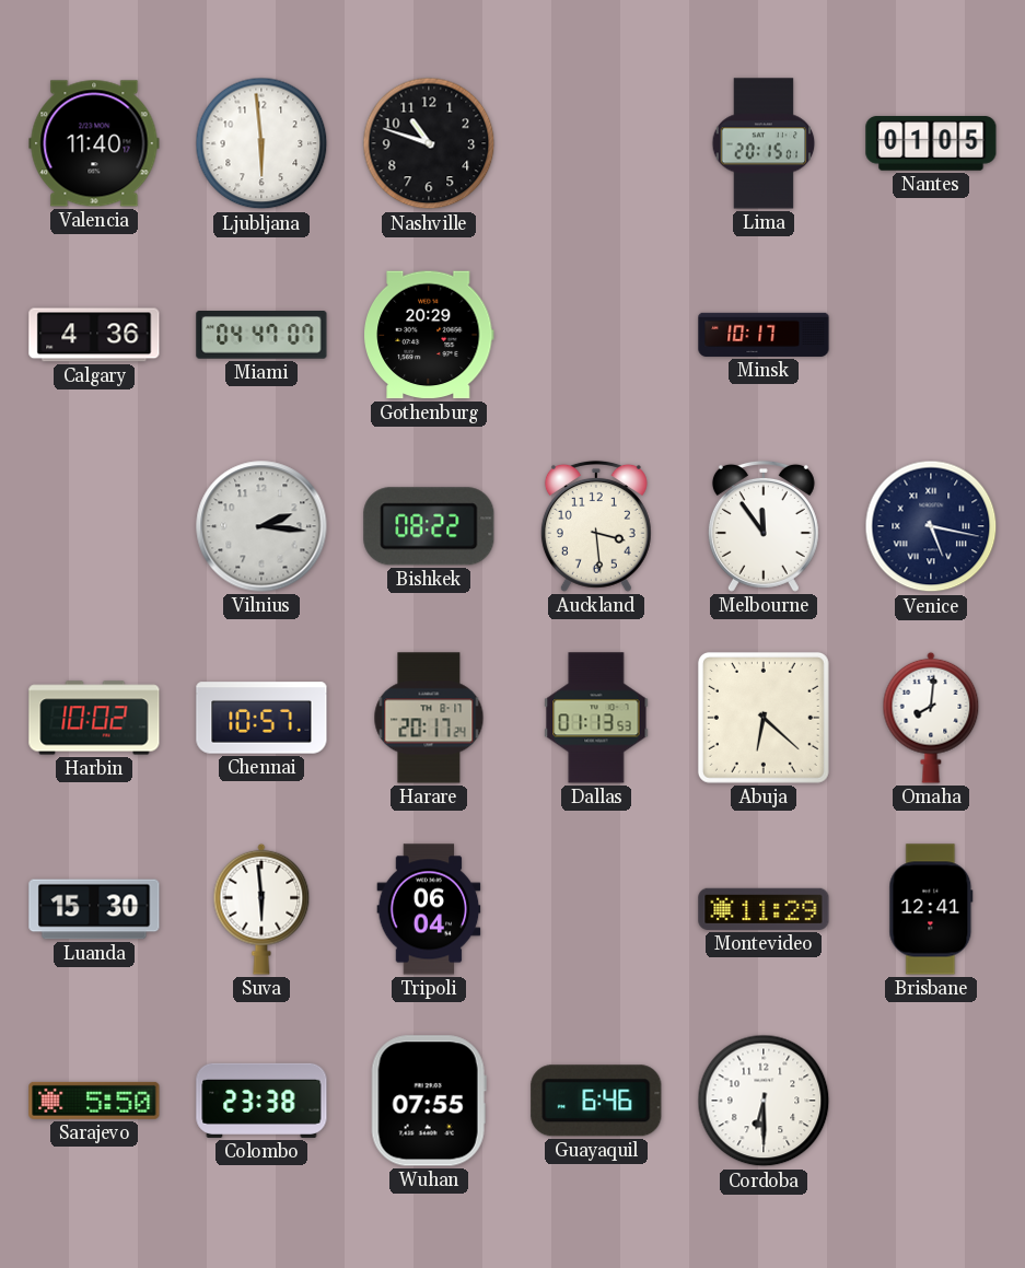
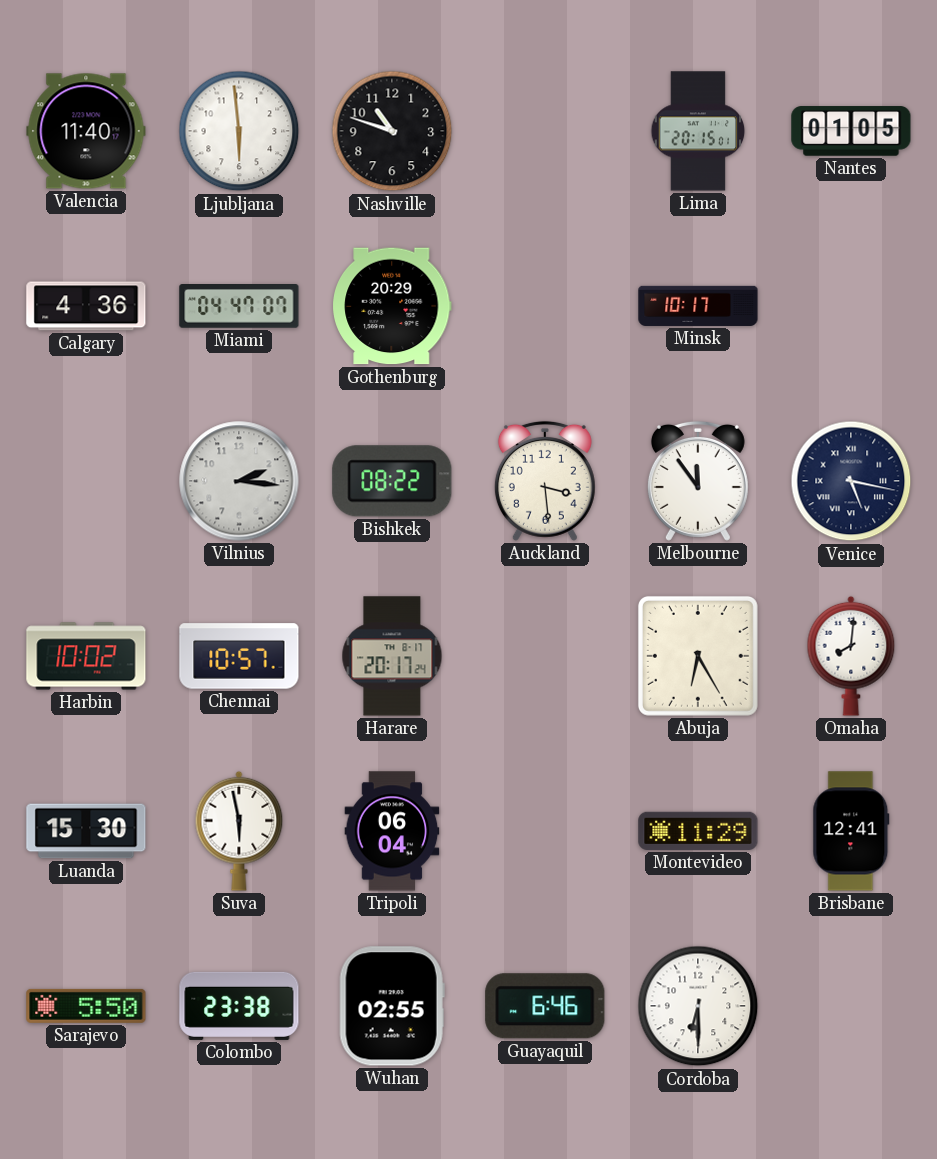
Dallas: 01:13 -> none
Abuja: 6:22 -> 6:25
Suva: 5:59 -> 5:58
Wuhan: 07:55 -> 02:55
